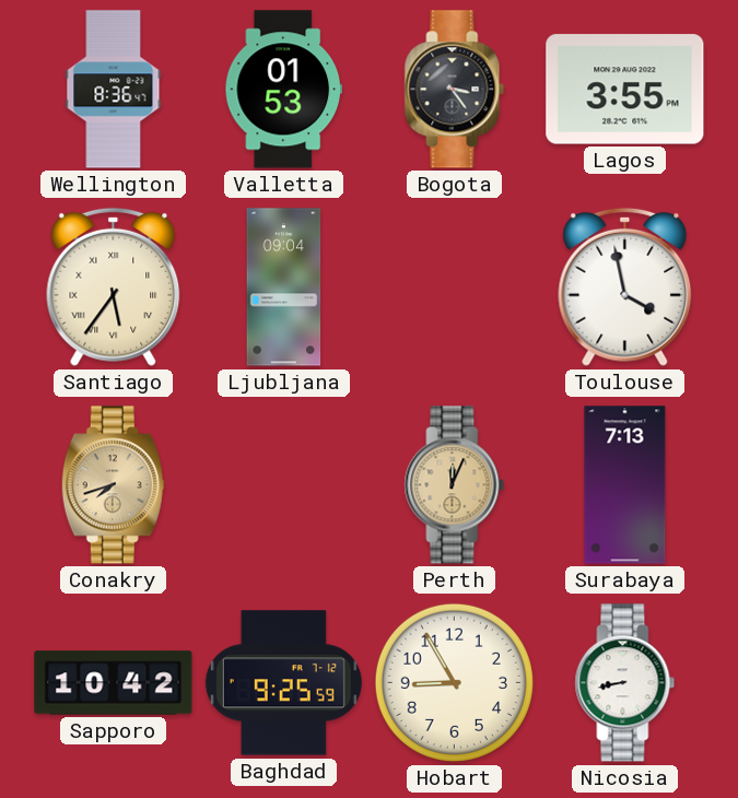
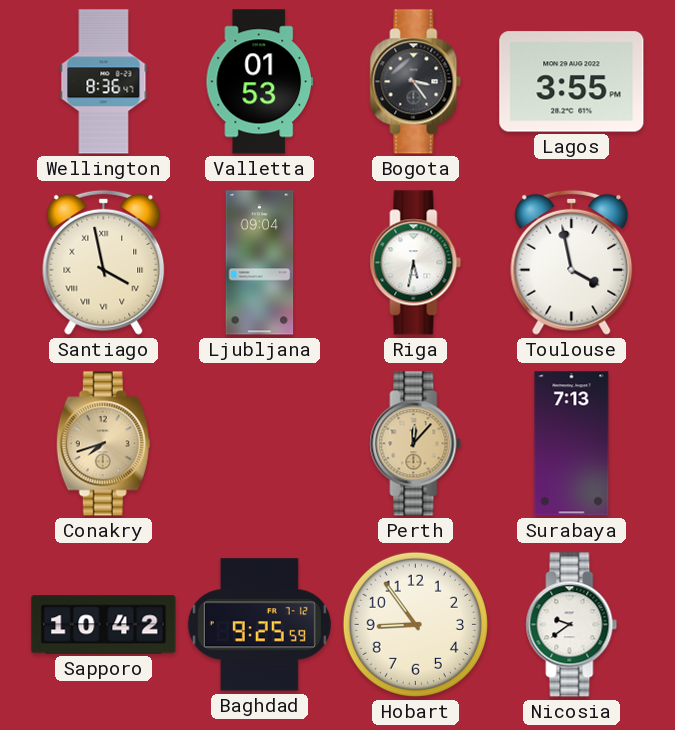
Santiago: 5:36 -> 3:58
Riga: none -> 5:32
Perth: 12:04 -> 12:07
Hobart: 8:55 -> 8:54
Nicosia: 8:43 -> 9:39
